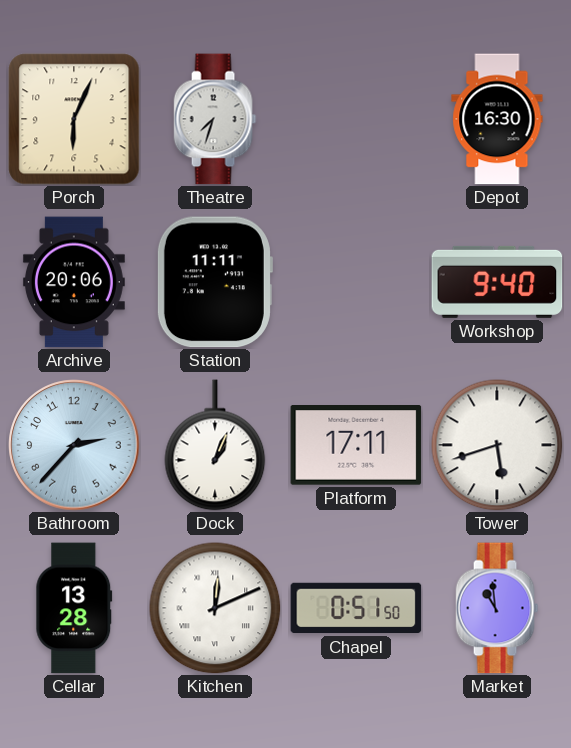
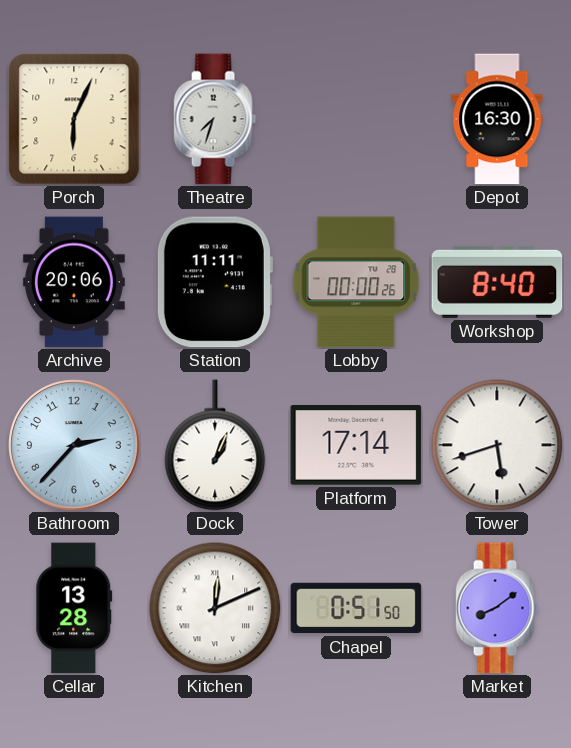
Lobby: none -> 00:00
Workshop: 9:40 -> 8:40
Platform: 17:11 -> 17:14
Market: 10:59 -> 8:09
